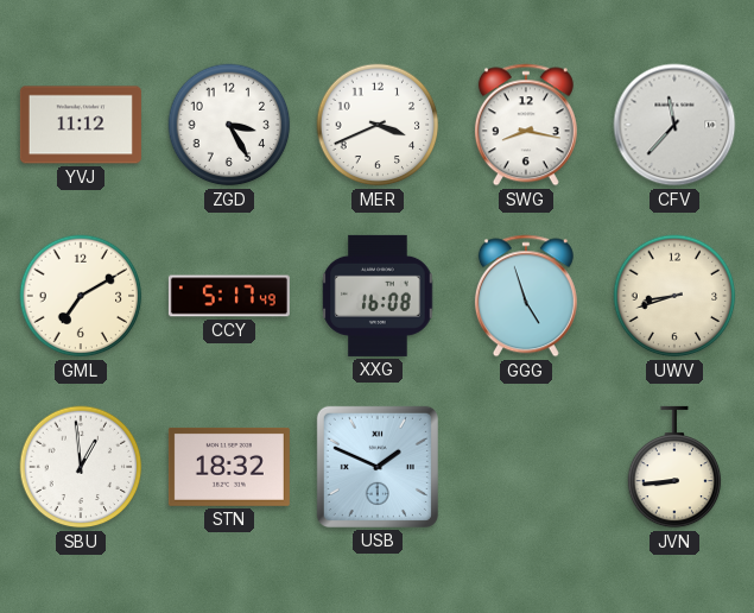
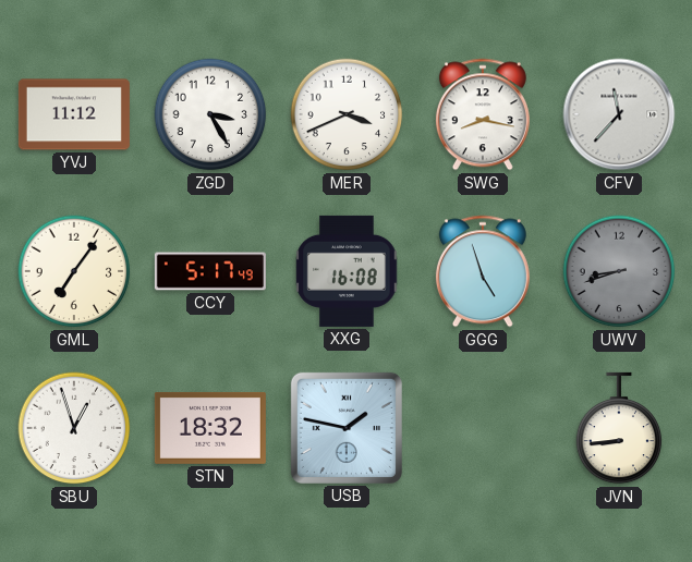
GML: 7:10 -> 7:06
UWV dial: cream -> grey
SBU: 12:59 -> 12:57
USB: 1:49 -> 1:47
